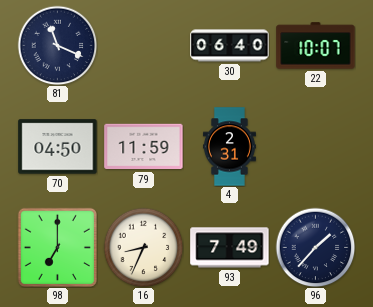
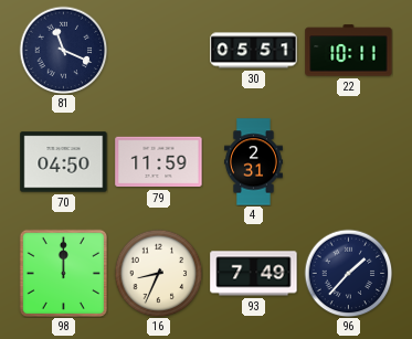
30: 06:40 -> 05:51
22: 10:07 -> 10:11
98: 7:00 -> 12:00
